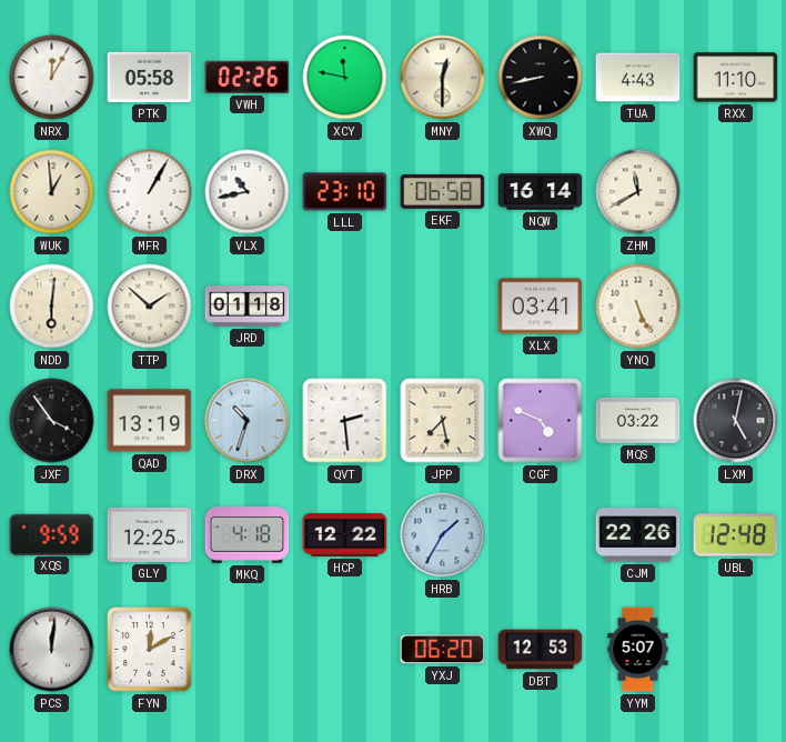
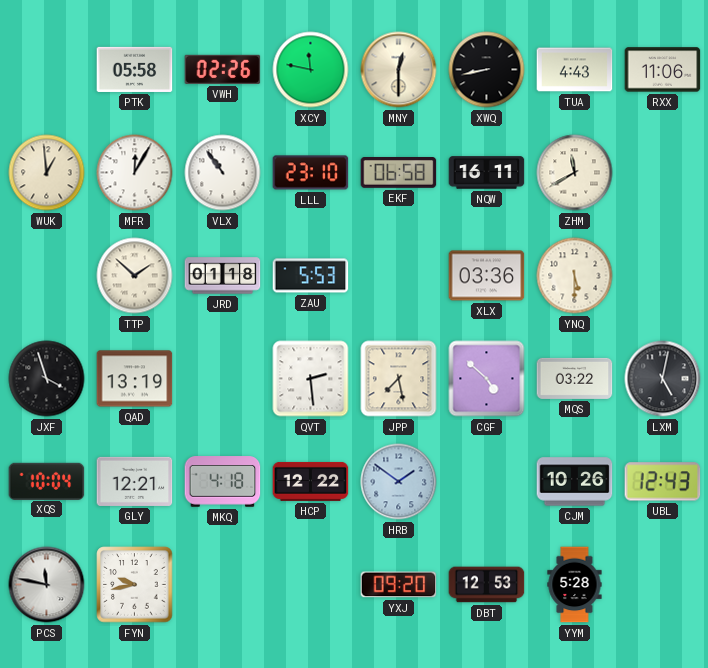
NRX: 12:05 -> none
RXX: 11:10 -> 11:06
MFR: 1:05 -> 12:05
VLX: 10:43 -> 10:54
NQW: 16:14 -> 16:11
NDD: 6:01 -> none
ZAU: none -> 5:53
XLX: 03:41 -> 03:36
YNQ: 5:26 -> 5:30
JXF: 3:54 -> 3:57
DRX: 10:33 -> none
CGF: 4:49 -> 4:52
XQS: 9:59 -> 10:04
GLY: 12:25 -> 12:21
HRB: 1:35 -> 1:51
CJM: 22:26 -> 10:26
UBL: 12:48 -> 12:43
PCS: 12:01 -> 11:47
FYN: 12:10 -> 9:43
YXJ: 06:20 -> 09:20
YYM: 5:07 -> 5:28
